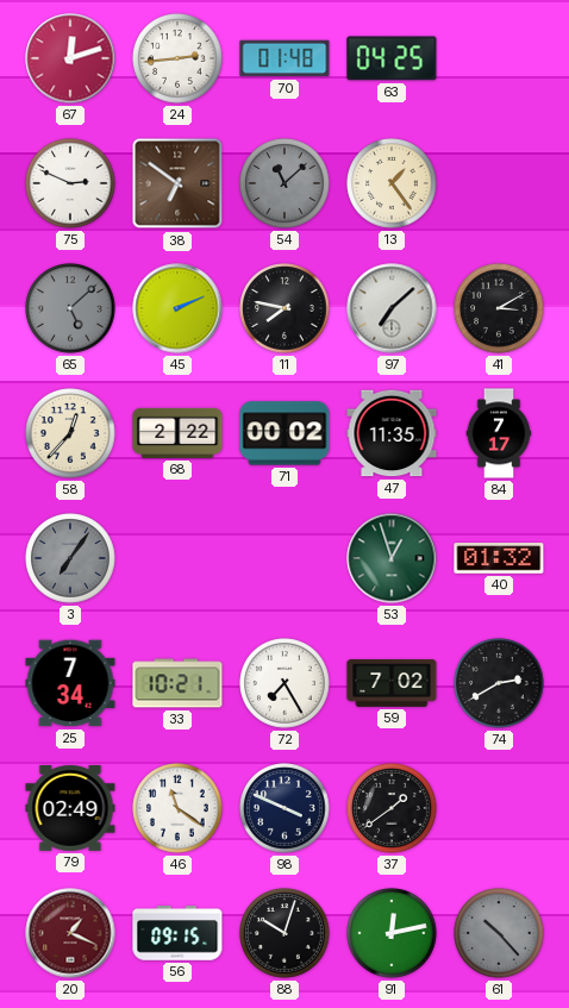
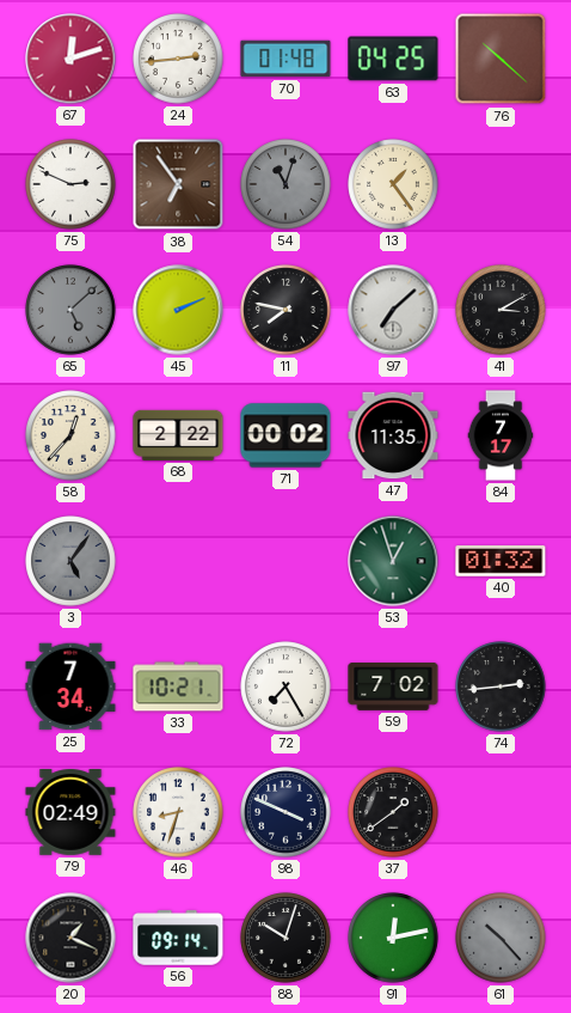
76: none -> 10:22
38: 6:51 -> 6:54
54: 11:08 -> 11:03
3: 7:06 -> 5:06
74: 2:40 -> 2:44
46: 11:21 -> 8:33
20 dial: burgundy -> black
56: 09:15 -> 09:14
